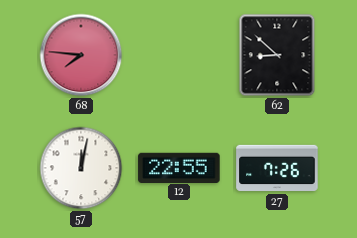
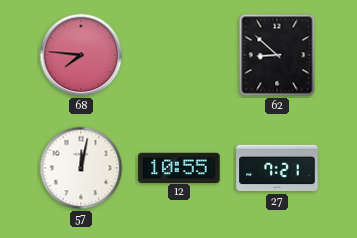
12: 22:55 -> 10:55
27: 7:26 -> 7:21
